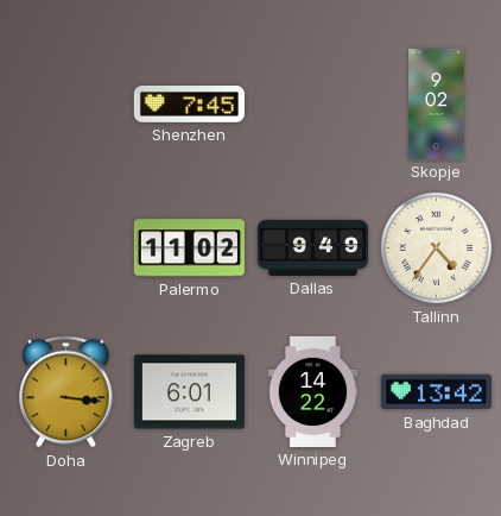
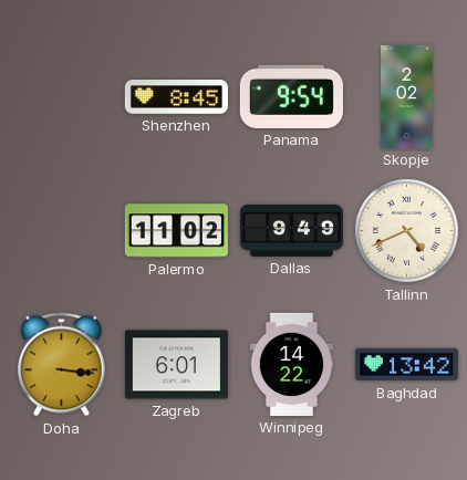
Shenzhen: 7:45 -> 8:45
Panama: none -> 9:54
Skopje: 9:02 -> 2:02
Tallinn: 4:36 -> 4:41
